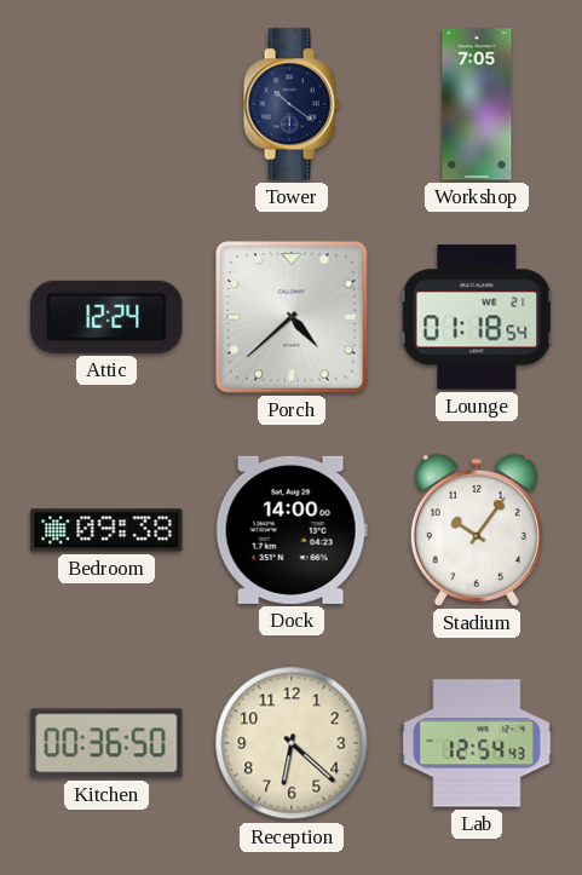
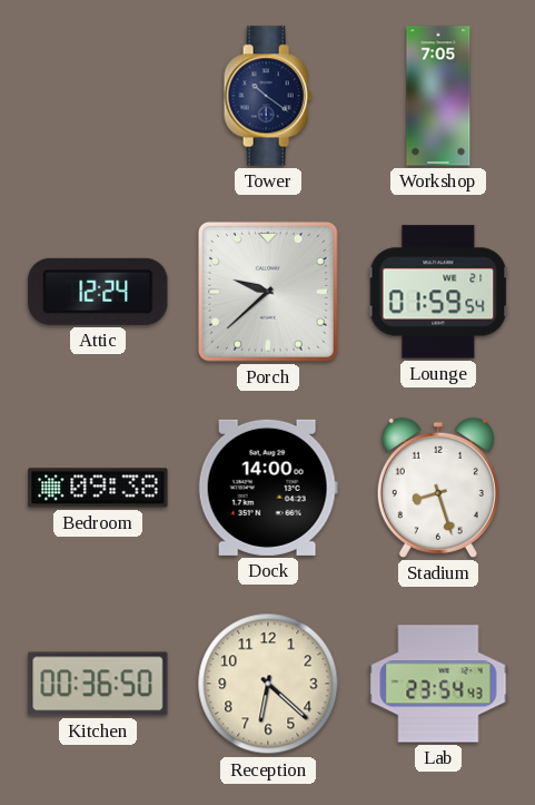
Porch: 4:38 -> 9:38
Lounge: 01:18 -> 01:59
Stadium: 10:06 -> 8:27
Lab: 12:54 -> 23:54
